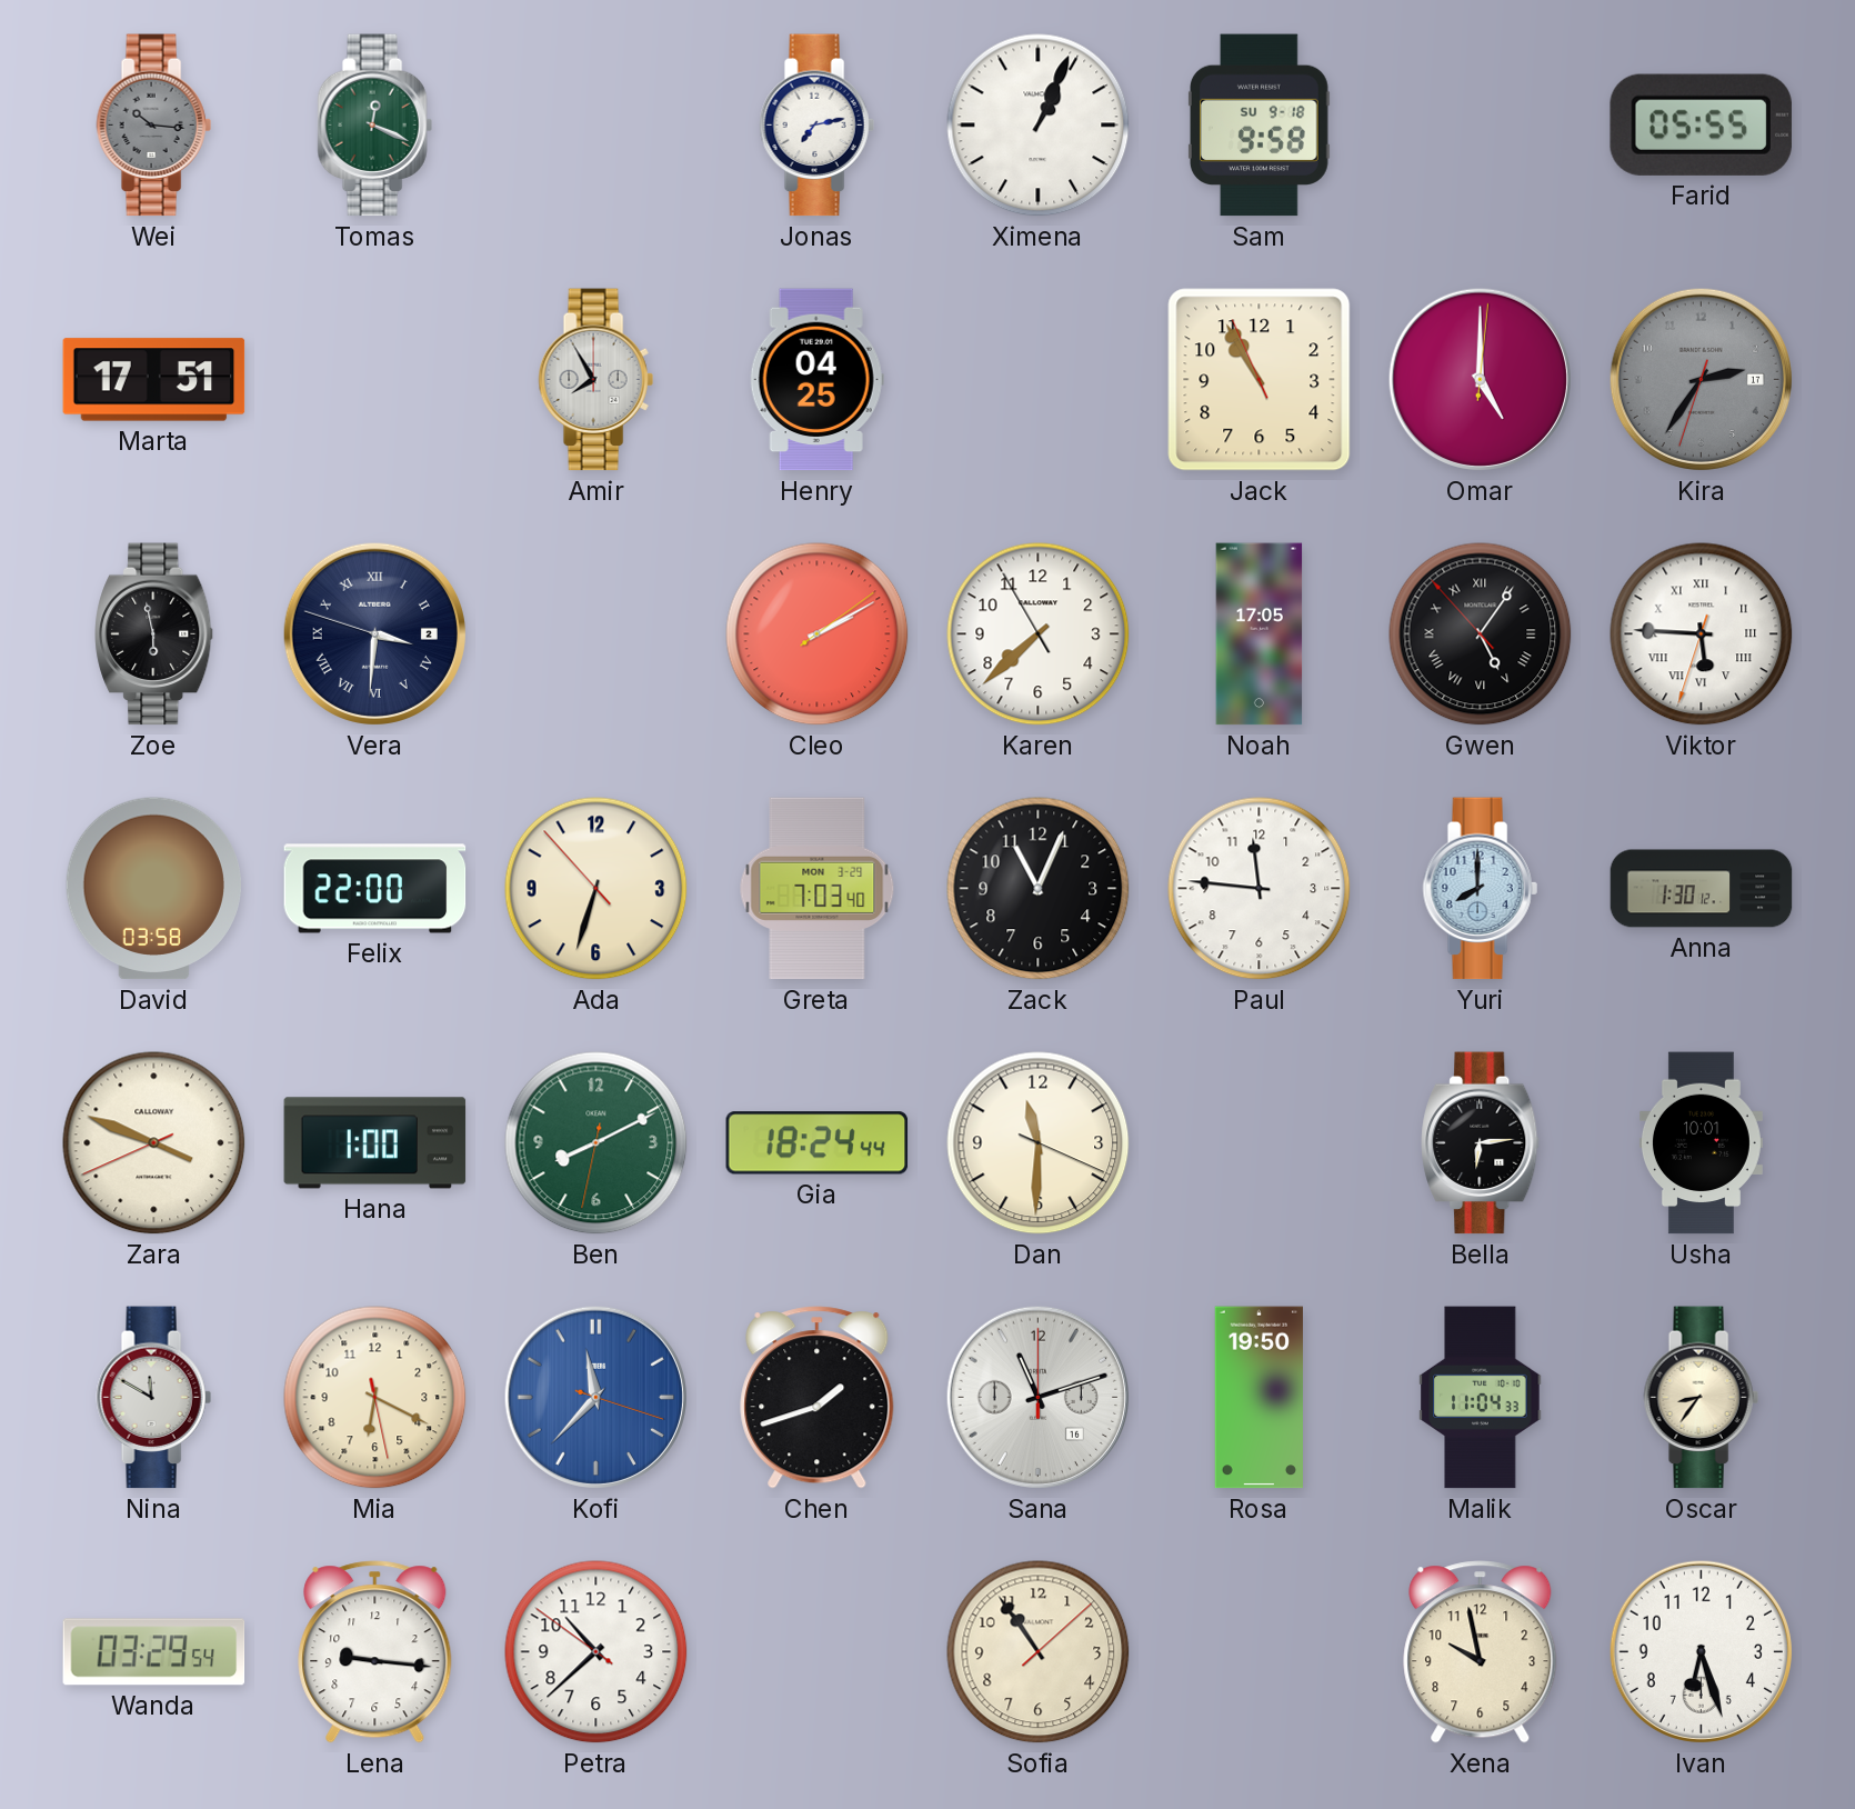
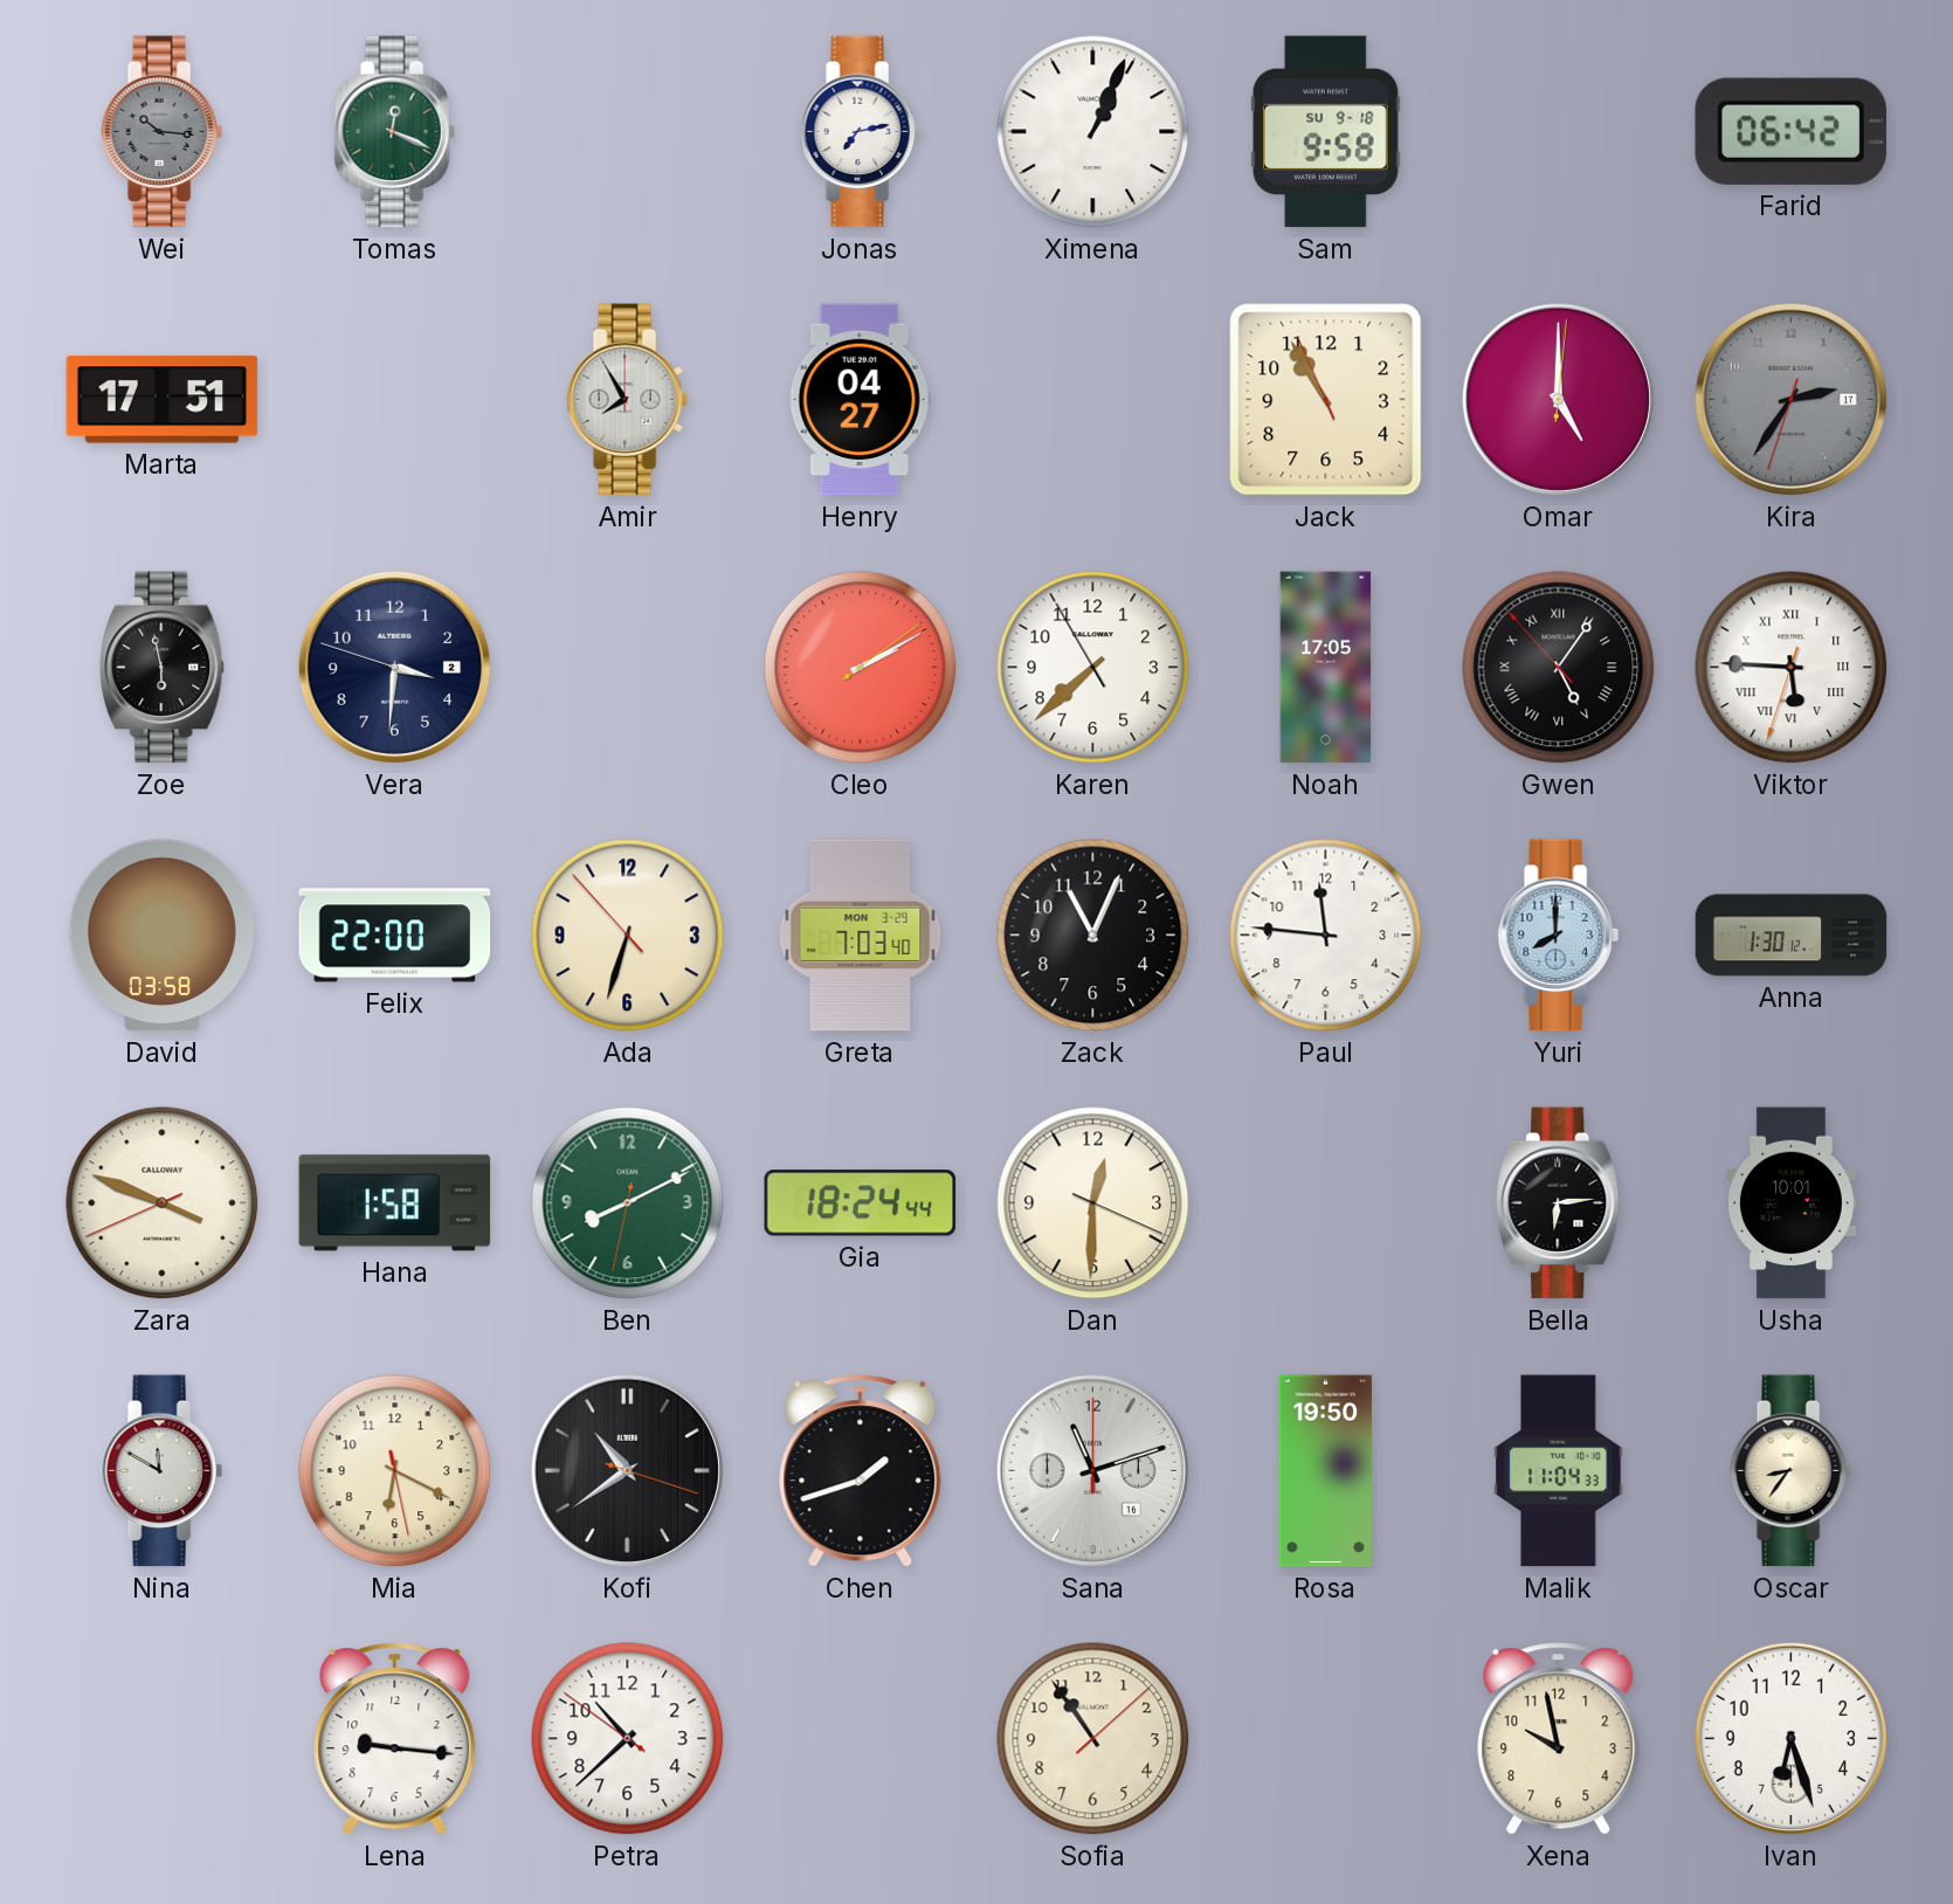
Farid: 05:55 -> 06:42
Henry: 04:25 -> 04:27
Vera numerals: Roman -> Arabic
Hana: 1:00 -> 1:58
Dan: 11:30 -> 12:30
Kofi: 11:37 -> 10:39
Kofi dial: blue -> black
Wanda: 03:29 -> none
